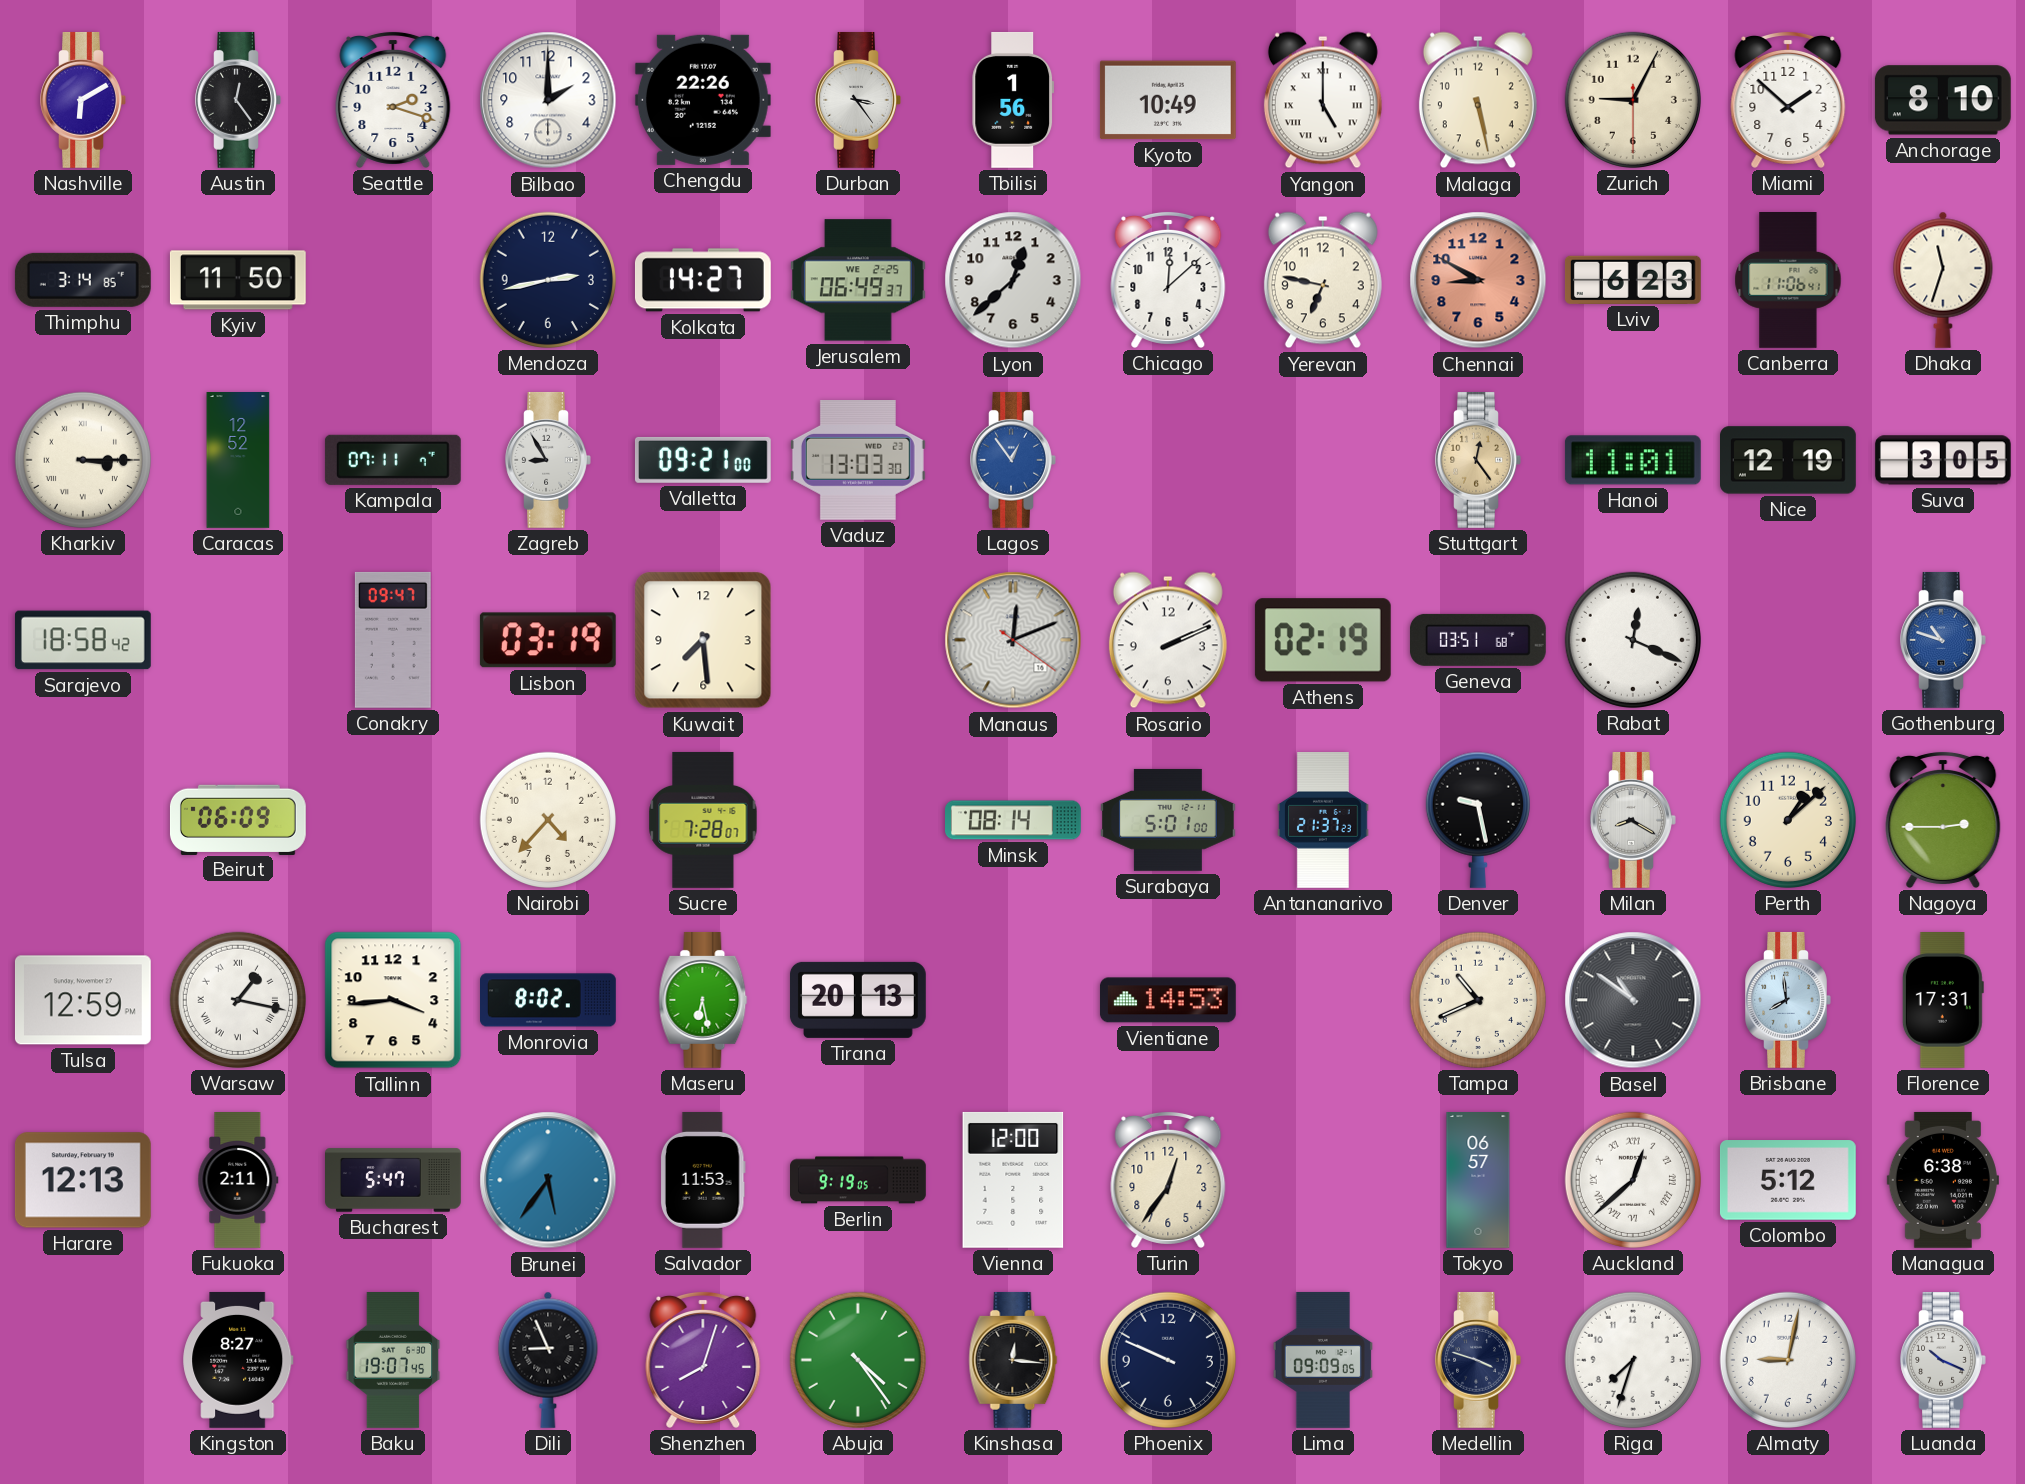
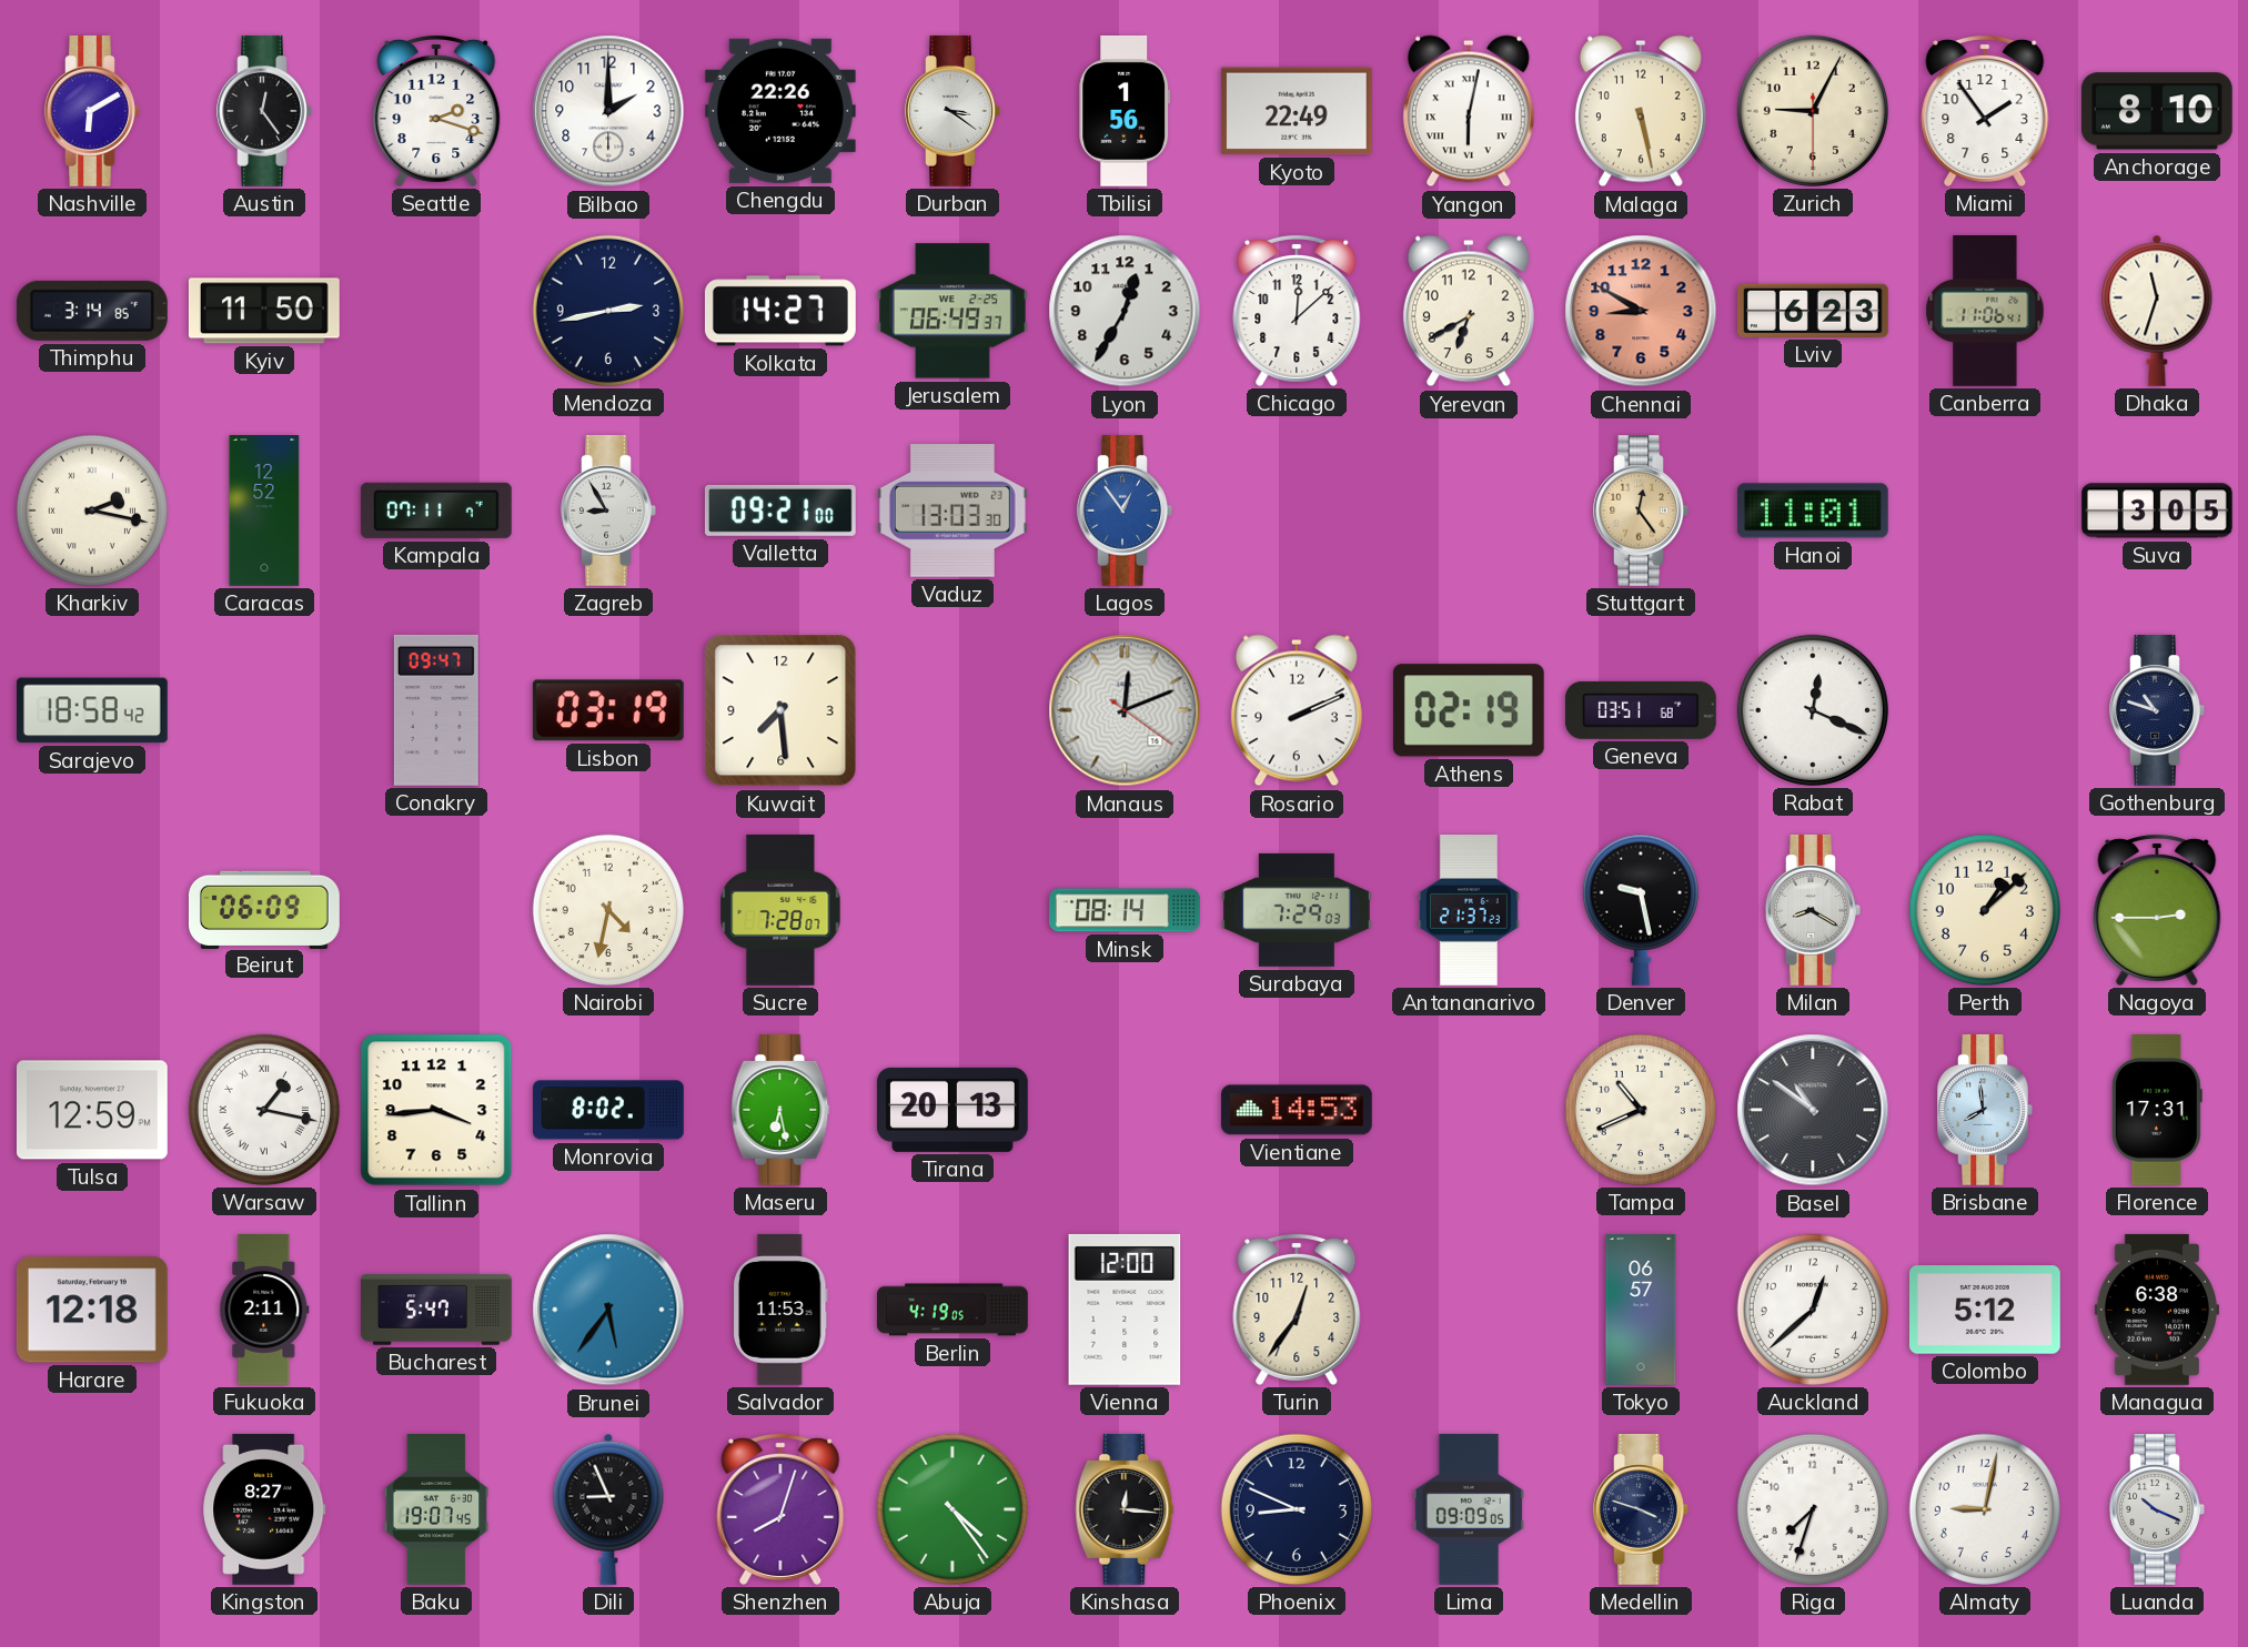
Durban: 3:24 -> 3:21
Kyoto: 10:49 -> 22:49
Yangon: 5:00 -> 6:02
Miami: 1:52 -> 1:54
Lyon: 12:38 -> 12:35
Yerevan: 6:47 -> 6:40
Kharkiv: 3:15 -> 2:17
Nice: 12:19 -> none
Gothenburg dial: blue -> navy
Nairobi: 4:37 -> 4:32
Surabaya: 5:01 -> 7:29
Harare: 12:13 -> 12:18
Berlin: 9:19 -> 4:19
Auckland numerals: Roman -> Arabic
Phoenix: 9:49 -> 8:49
